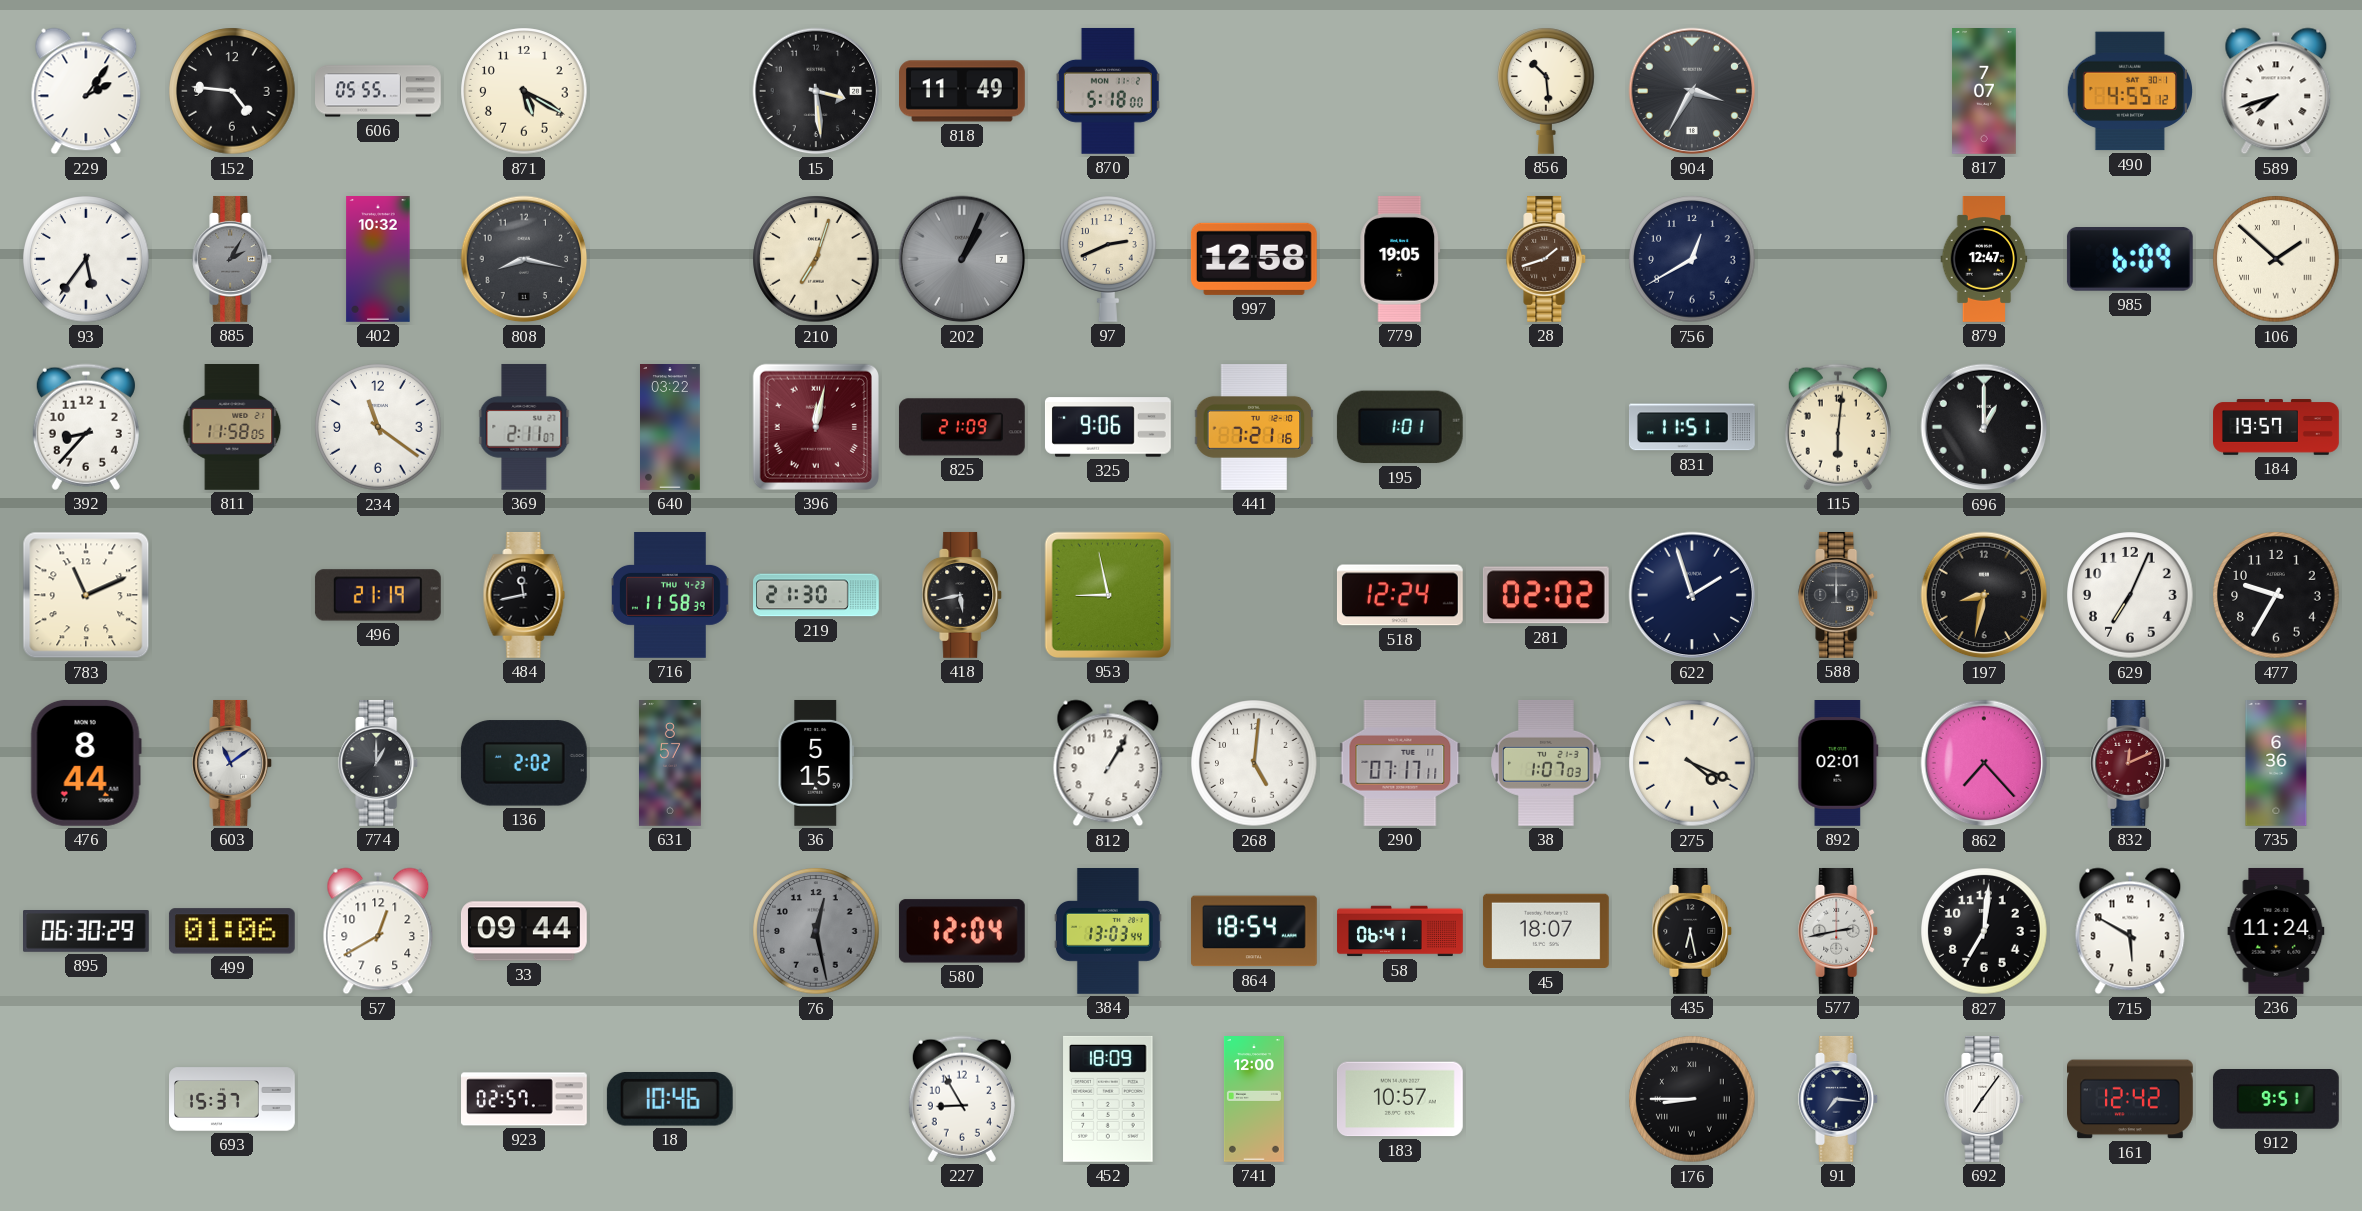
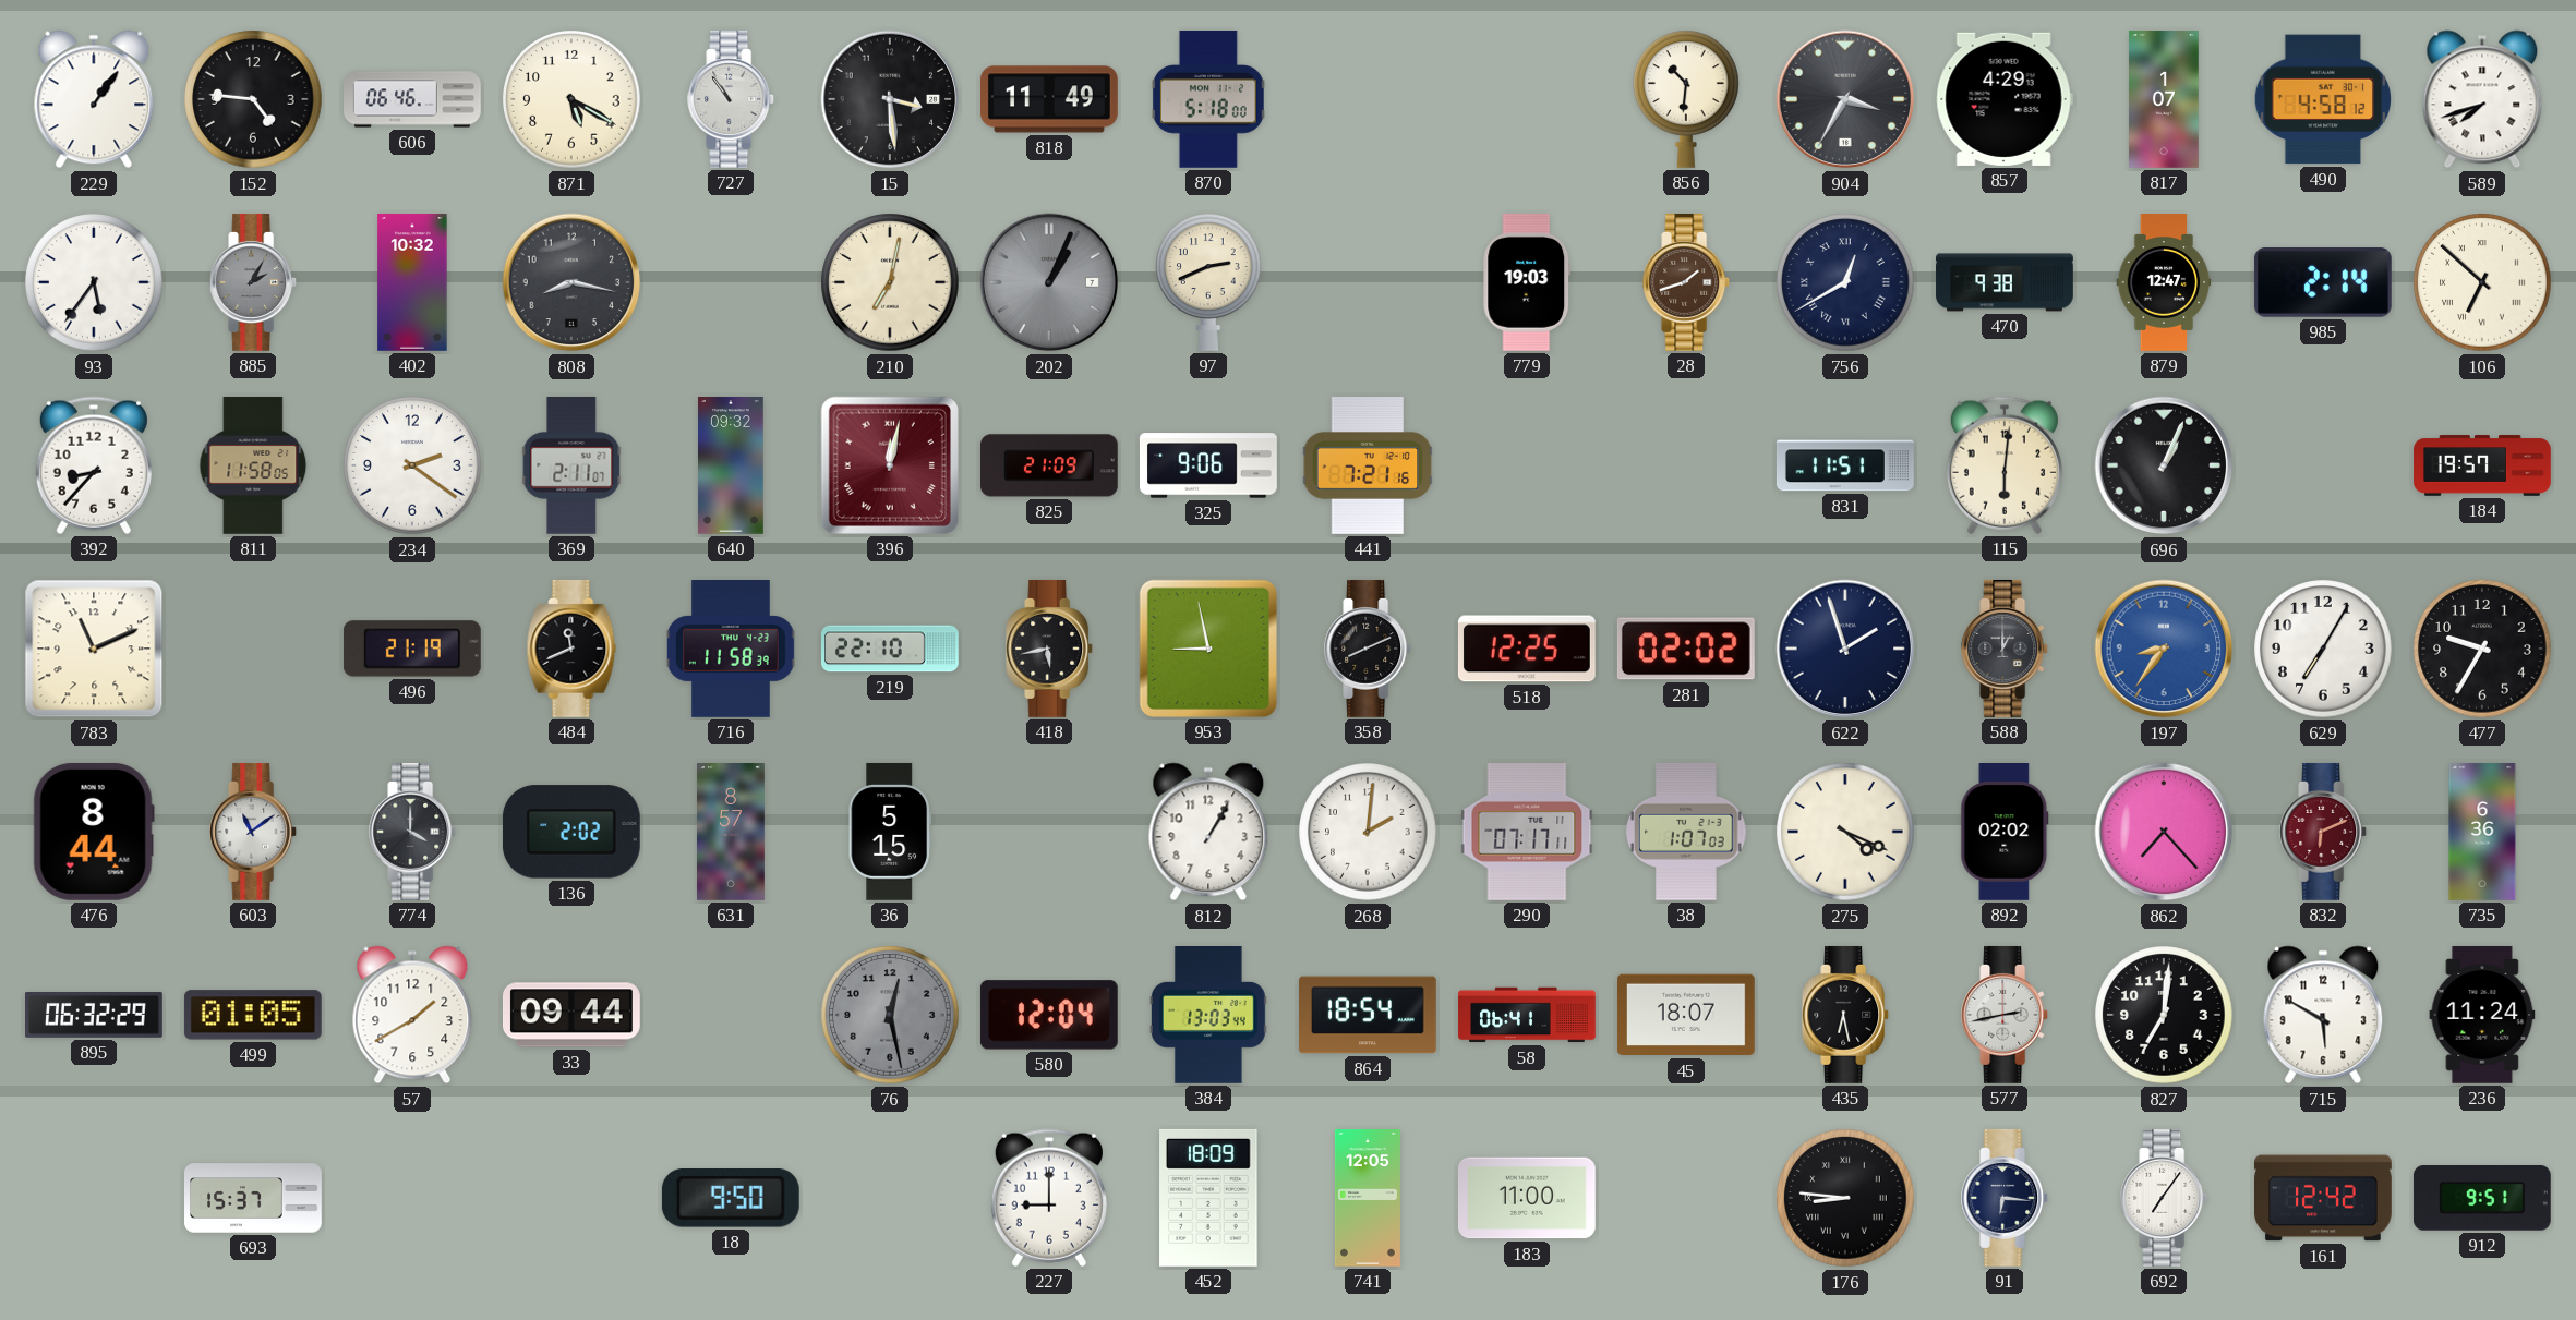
229: 2:06 -> 1:06
606: 05:55 -> 06:46
727: none -> 10:54
856: 10:29 -> 10:31
857: none -> 4:29
817: 7:07 -> 1:07
490: 4:55 -> 4:58
210: 7:03 -> 7:02
997: 12:58 -> none
779: 19:05 -> 19:03
756 numerals: Arabic -> Roman
470: none -> 9:38
985: 6:09 -> 2:14
106: 1:52 -> 6:52
234: 11:21 -> 2:21
640: 03:22 -> 09:32
195: 1:01 -> none
696: 1:00 -> 1:04
484: 11:43 -> 11:41
219: 21:30 -> 22:10
358: none -> 8:11
518: 12:24 -> 12:25
588: 12:00 -> 1:00
197: 8:32 -> 8:36
197 dial: black -> blue
629: 7:04 -> 7:05
774: 1:00 -> 4:00
268: 5:01 -> 2:01
892: 02:01 -> 02:02
832: 12:11 -> 6:11
895: 06:30 -> 06:32
499: 01:06 -> 01:05
57: 12:40 -> 1:40
923: 02:57 -> none
18: 10:46 -> 9:50
227: 8:55 -> 9:00
741: 12:00 -> 12:05
183: 10:57 -> 11:00
176: 8:45 -> 8:46
91: 7:16 -> 6:16
